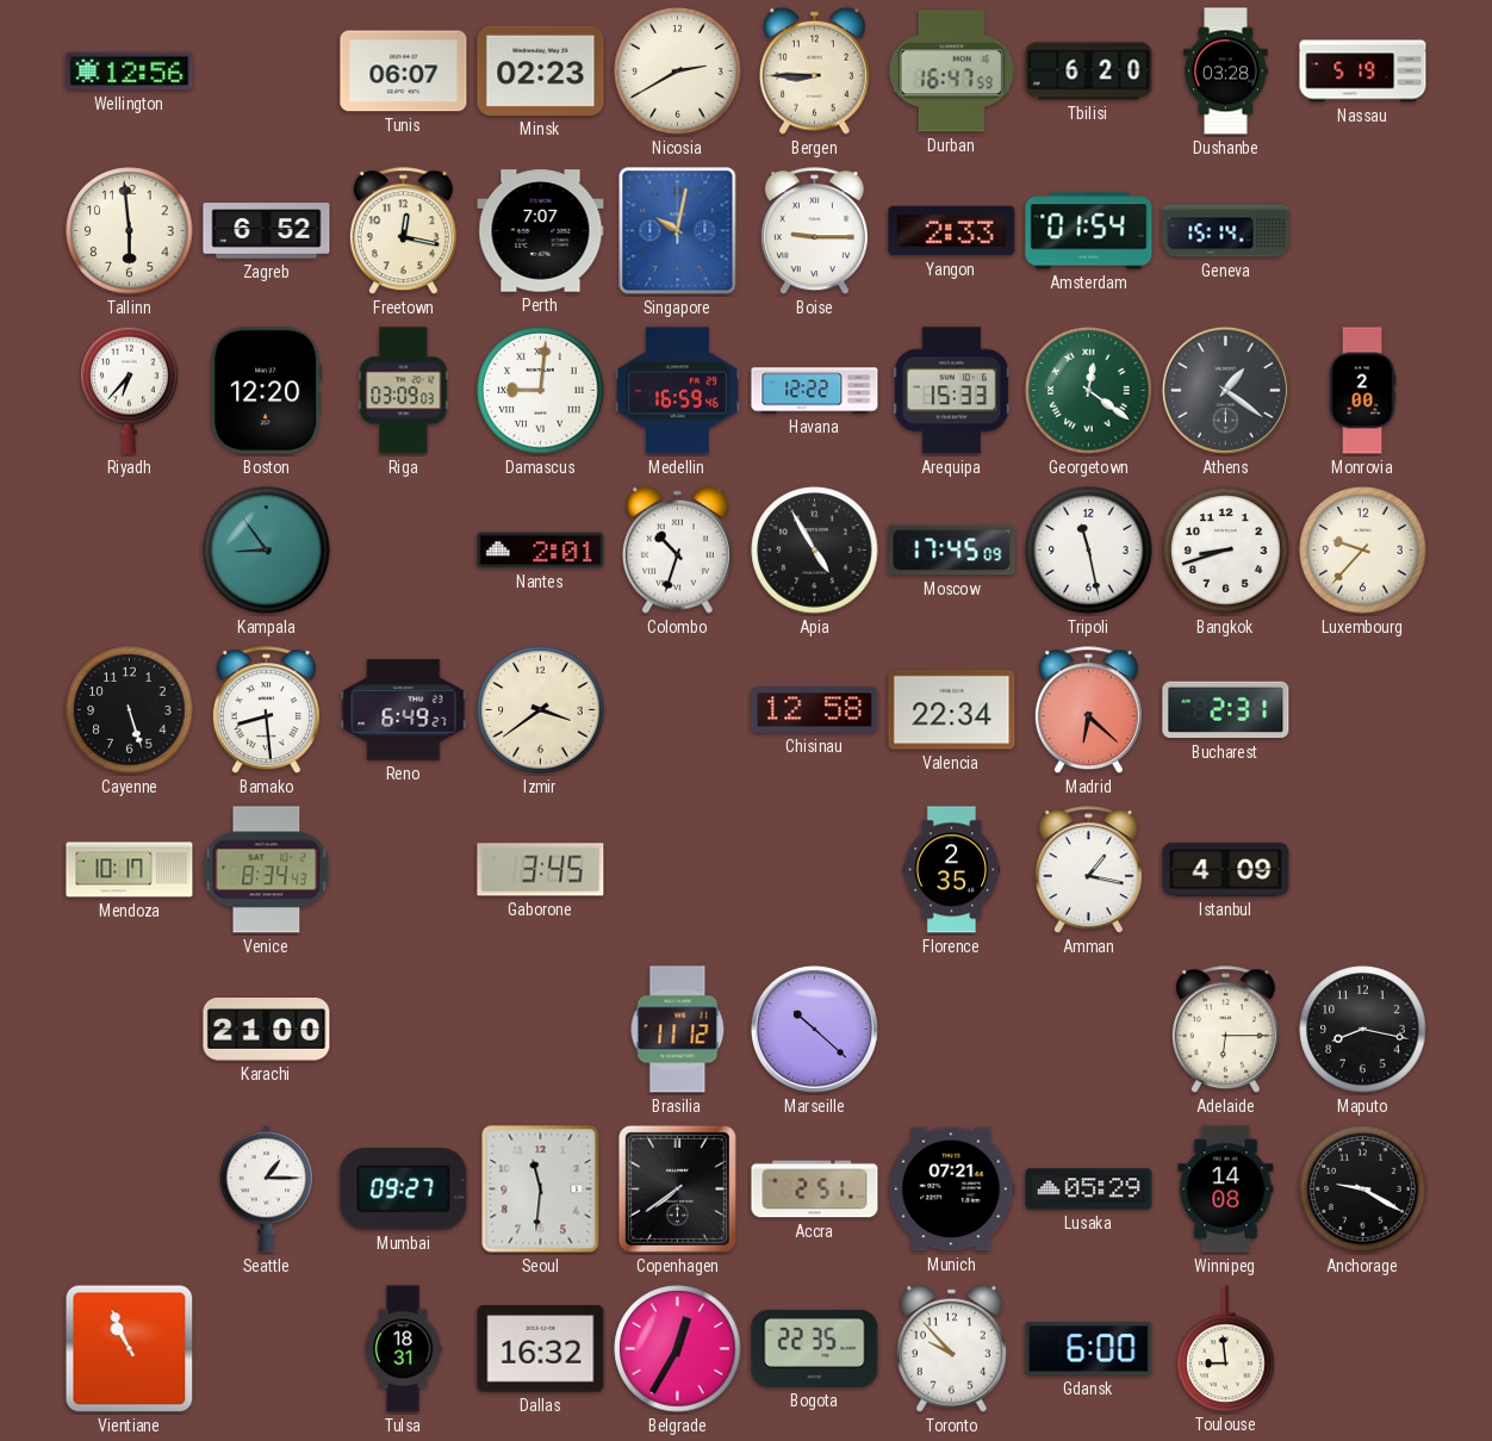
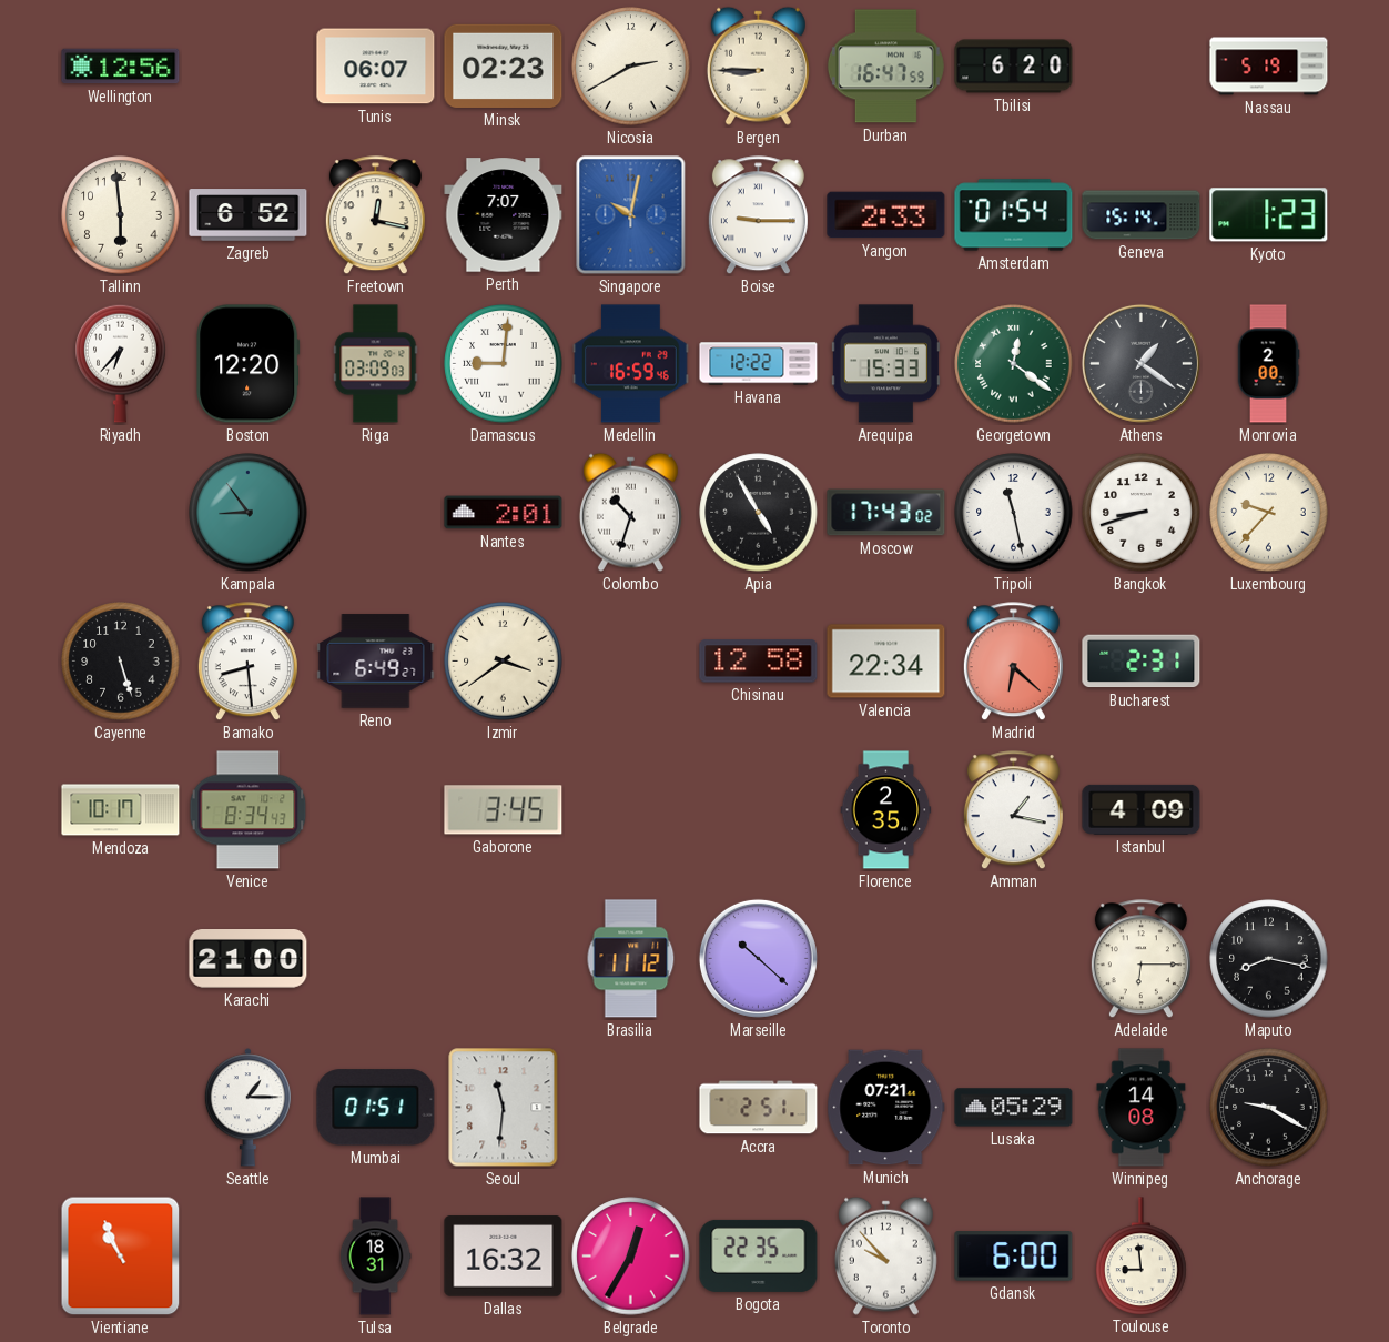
Dushanbe: 03:28 -> none
Kyoto: none -> 1:23
Moscow: 17:45 -> 17:43
Mumbai: 09:27 -> 01:51
Copenhagen: 7:39 -> none
